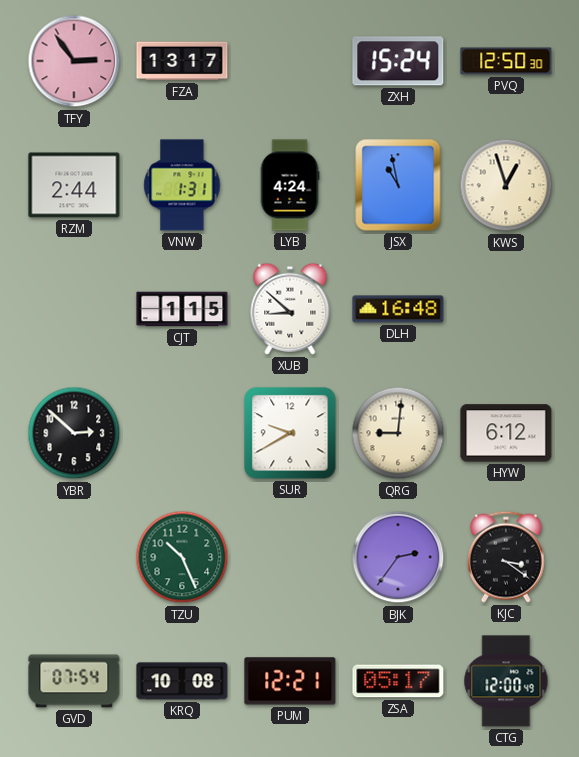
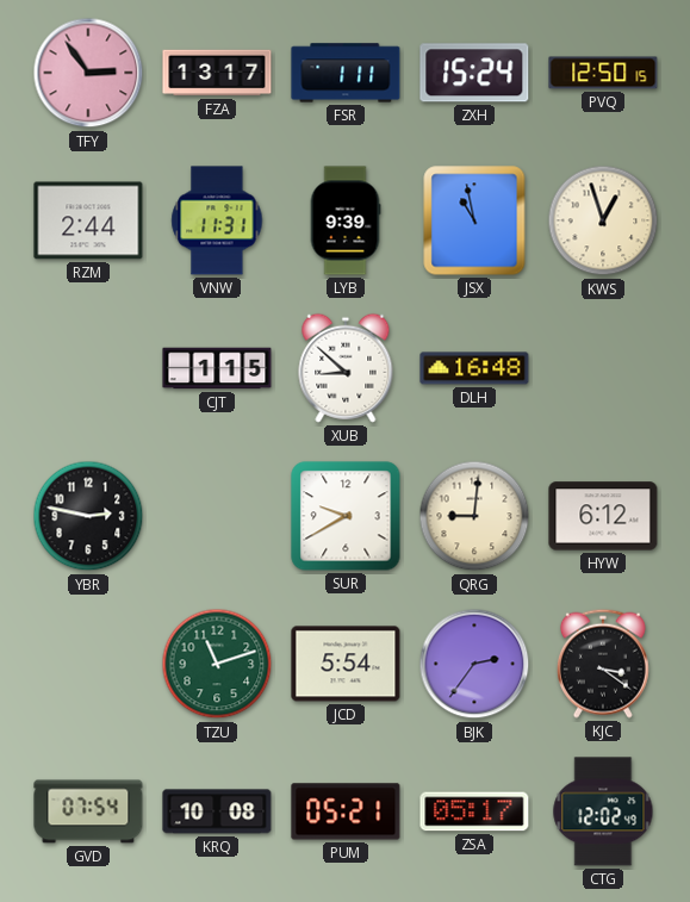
FSR: none -> 1:11
PVQ: 12:50:30 -> 12:50:15
VNW: 1:31 -> 11:31
LYB: 4:24 -> 9:39
YBR: 2:52 -> 2:47
TZU: 10:26 -> 11:12
JCD: none -> 5:54
PUM: 12:21 -> 05:21
CTG: 12:00 -> 12:02
